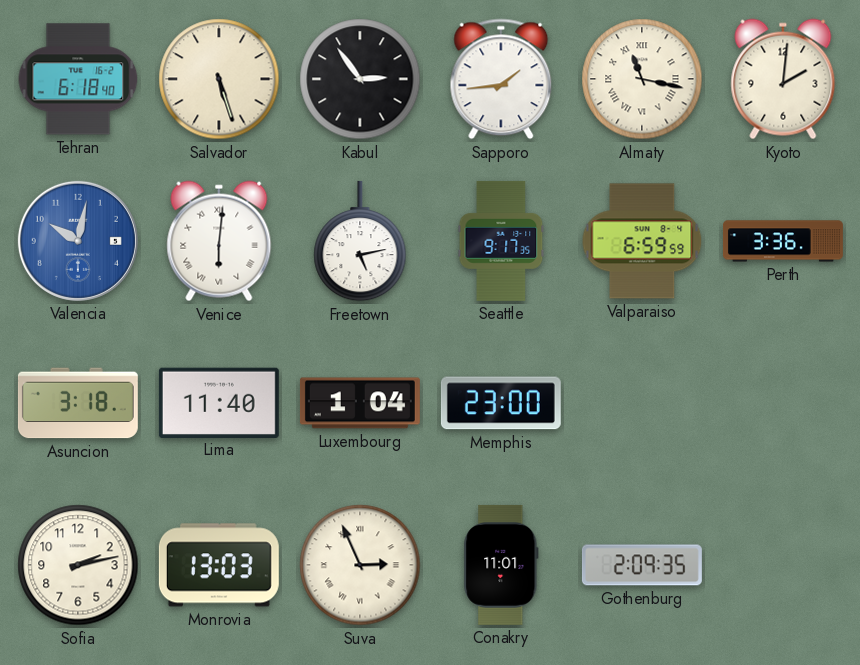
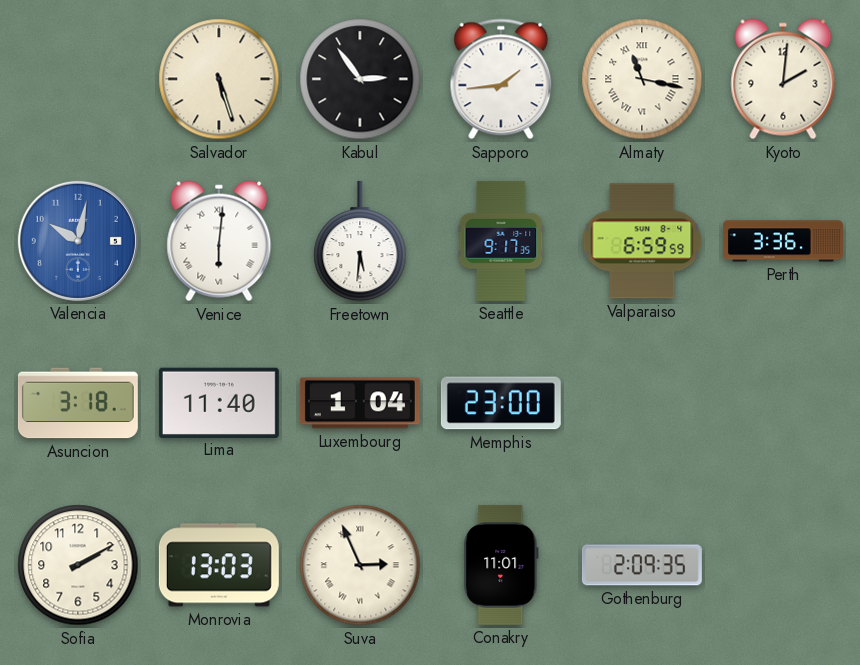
Tehran: 6:18 -> none
Freetown: 5:13 -> 5:31
Sofia: 2:13 -> 2:10
